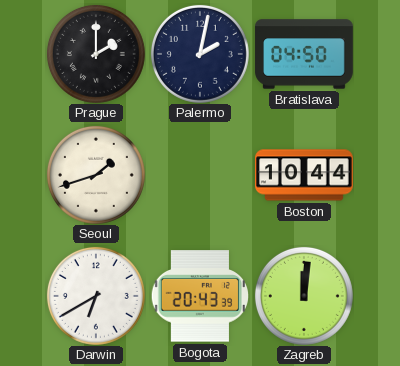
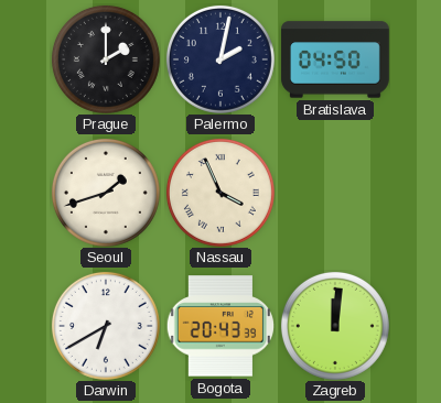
Nassau: none -> 3:56
Boston: 10:44 -> none
